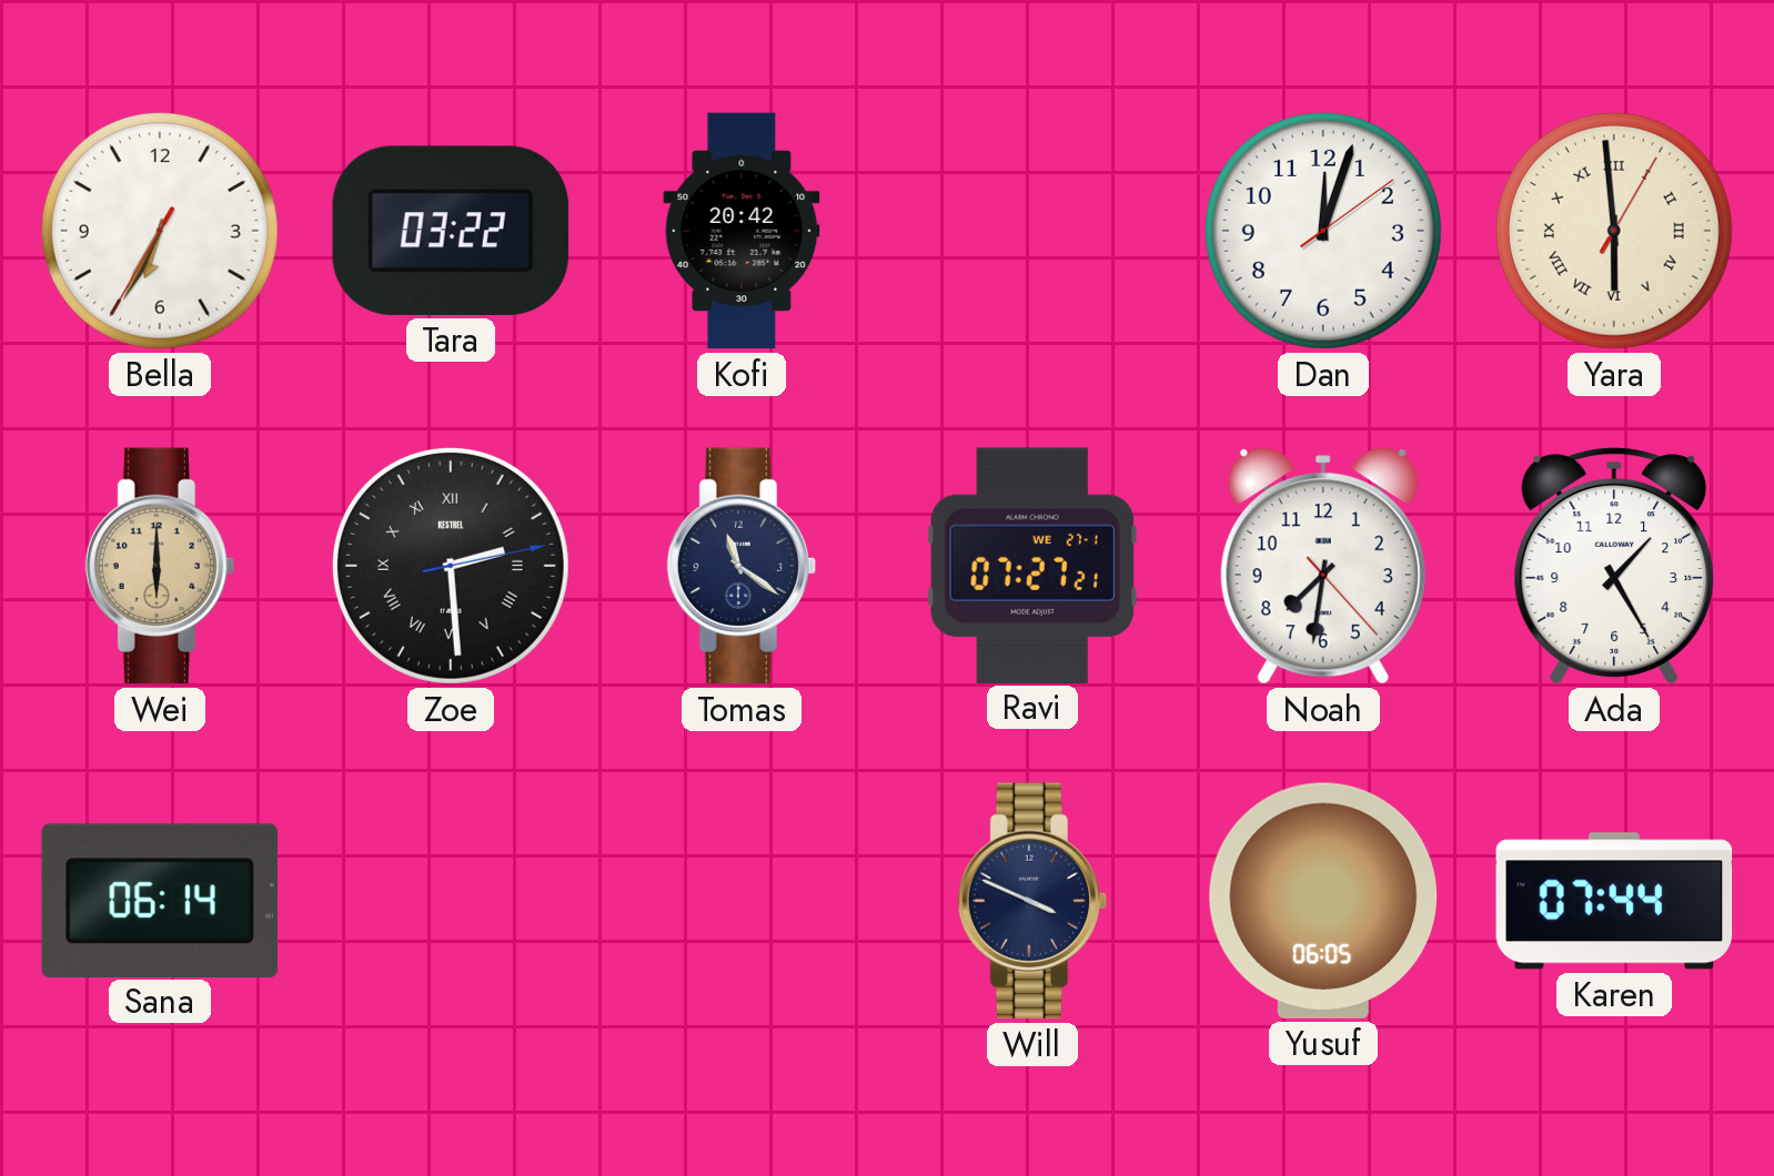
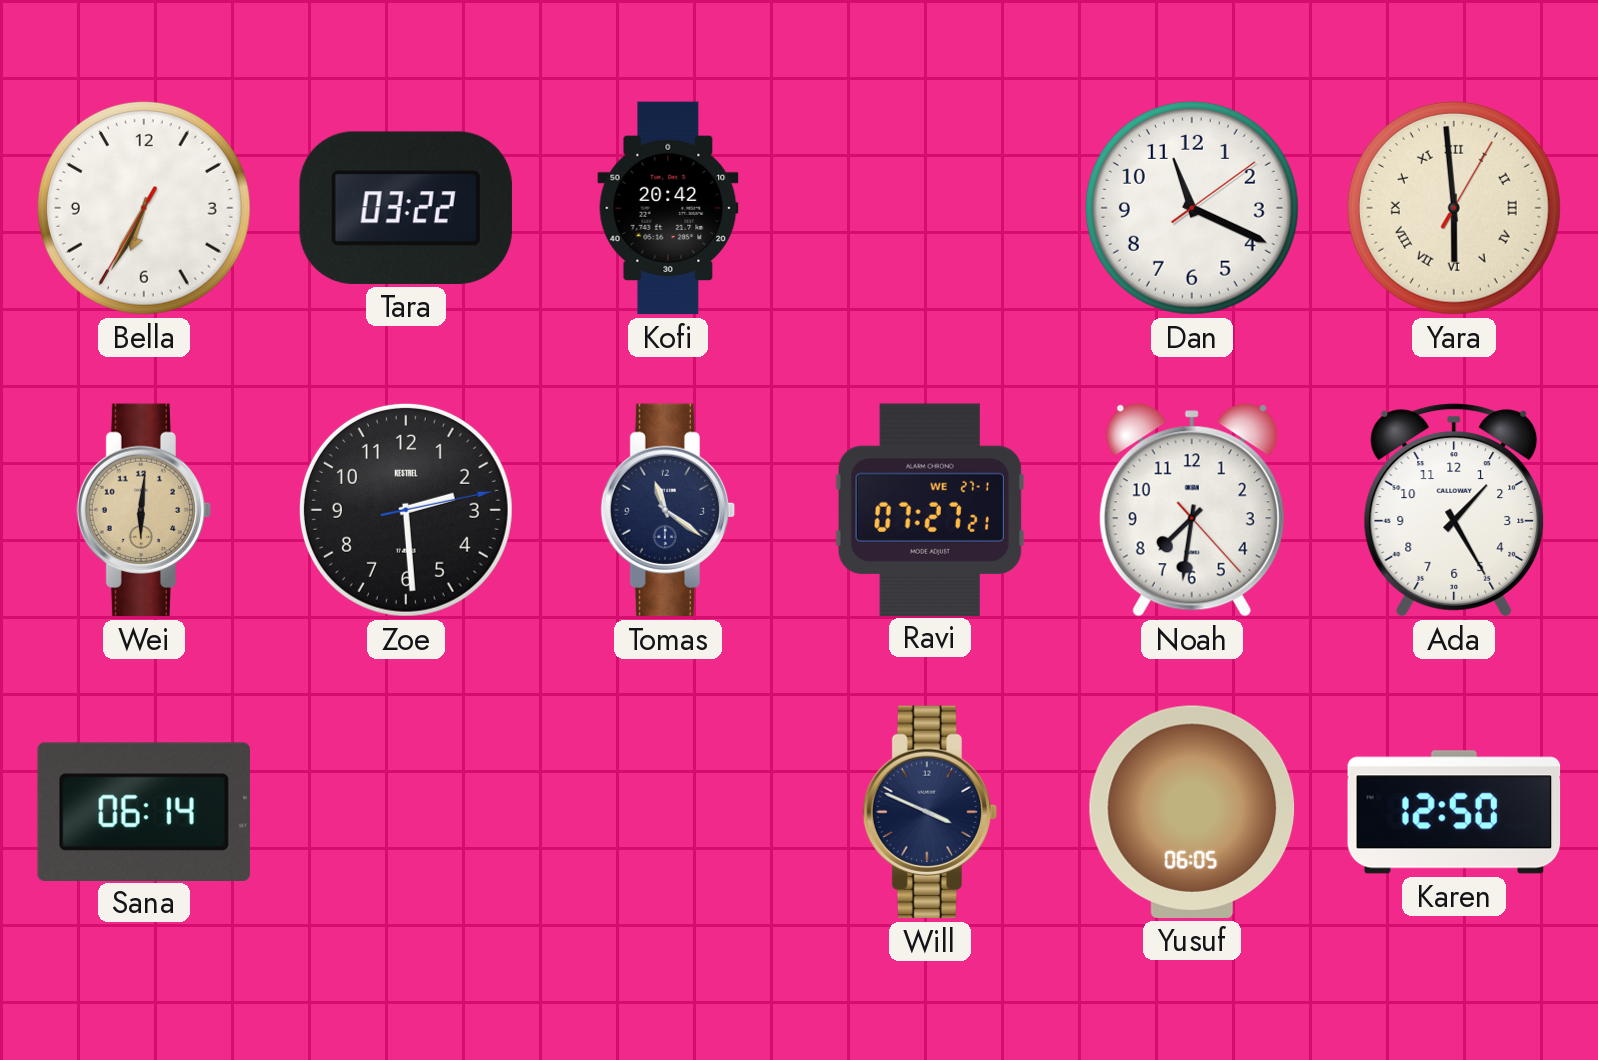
Dan: 12:03 -> 11:19
Wei: 6:00 -> 6:01
Zoe numerals: Roman -> Arabic
Karen: 07:44 -> 12:50
